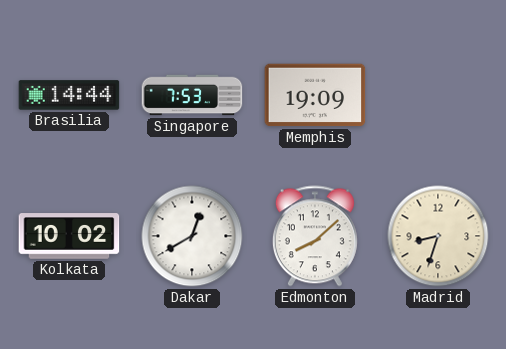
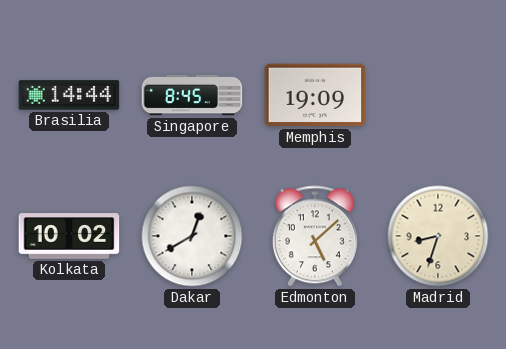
Singapore: 7:53 -> 8:45
Edmonton: 8:08 -> 5:08
